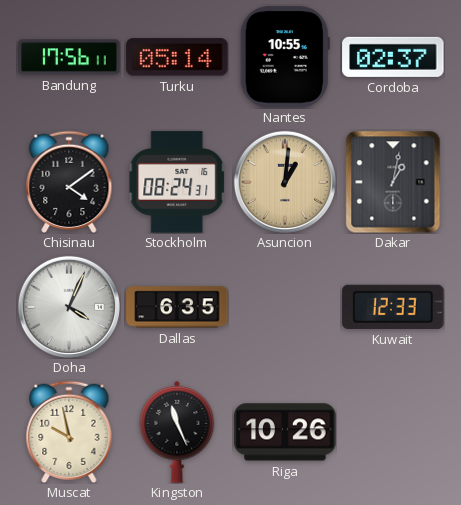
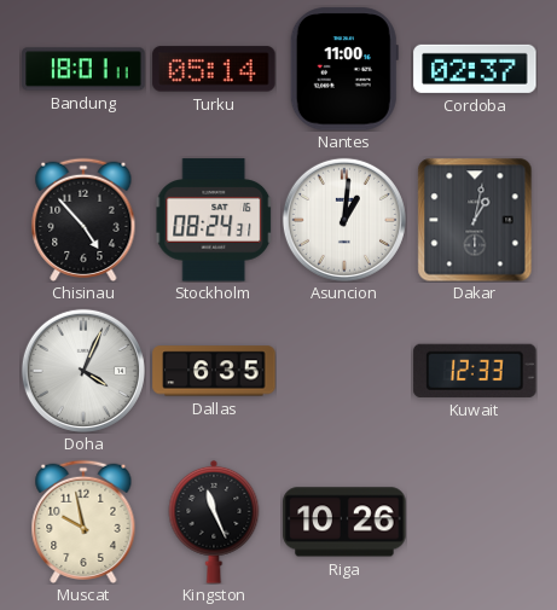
Bandung: 17:56 -> 18:01
Nantes: 10:55 -> 11:00
Chisinau: 4:09 -> 4:53
Asuncion dial: champagne -> white
